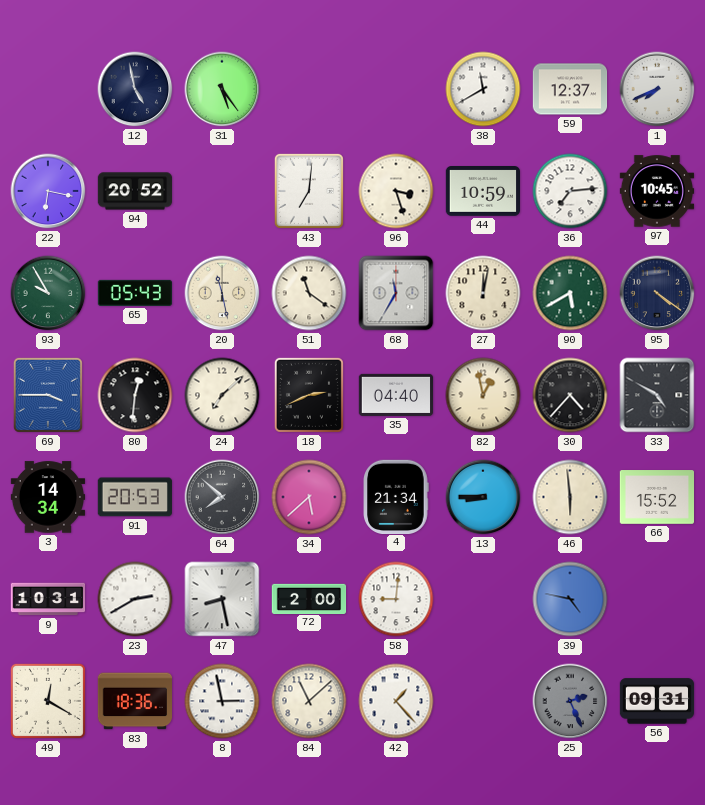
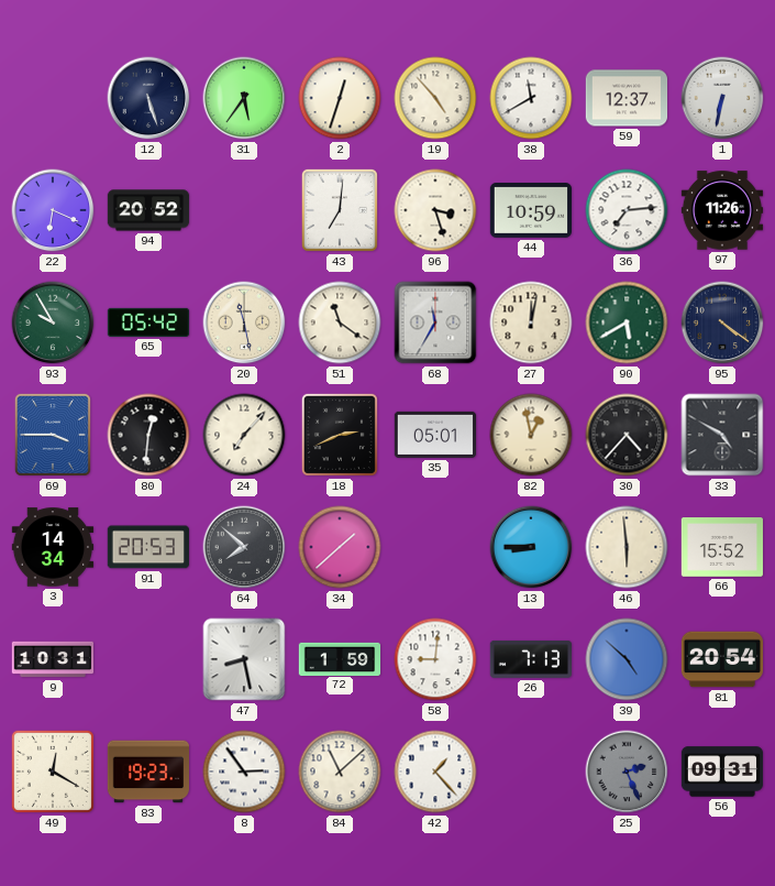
12: 4:58 -> 5:27
31: 5:24 -> 5:36
2: none -> 12:33
19: none -> 4:53
1: 7:41 -> 6:32
22: 6:17 -> 6:19
97: 10:45 -> 11:26
65: 05:43 -> 05:42
24: 7:08 -> 7:07
35: 04:40 -> 05:01
34: 5:38 -> 1:38
4: 21:34 -> none
23: 2:40 -> none
72: 2:00 -> 1:59
26: none -> 7:13
39: 4:47 -> 4:52
81: none -> 20:54
83: 18:36 -> 19:23
8: 2:58 -> 2:54
